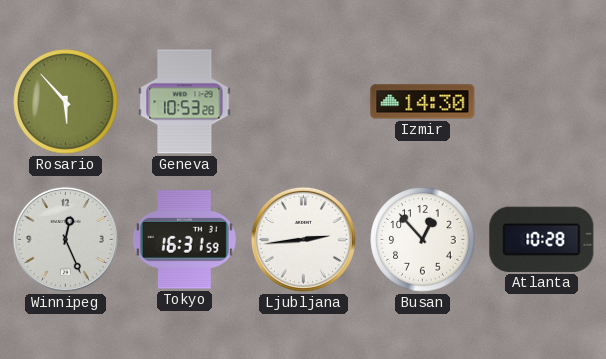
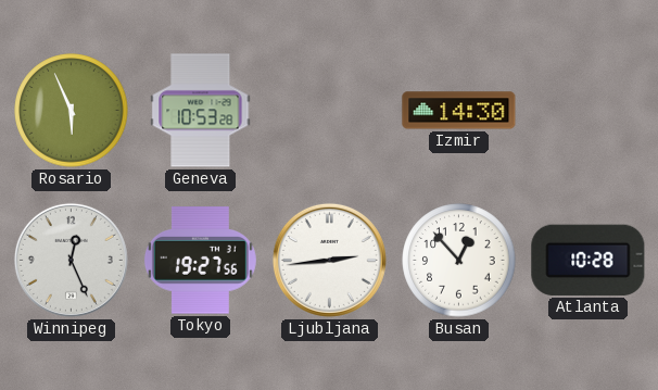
Rosario: 5:53 -> 5:56
Tokyo: 16:31 -> 19:27
